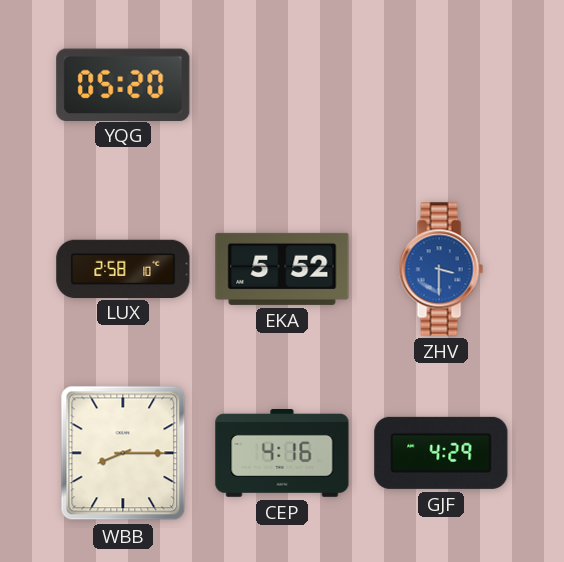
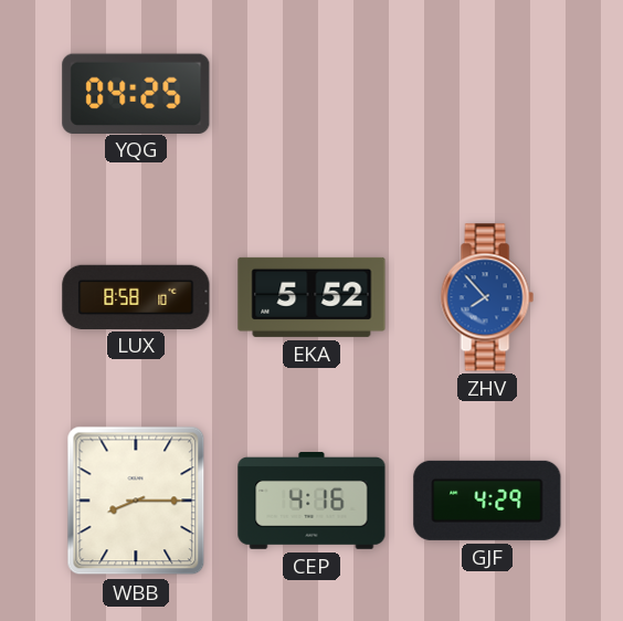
YQG: 05:20 -> 04:25
LUX: 2:58 -> 8:58
ZHV: 3:30 -> 7:53
